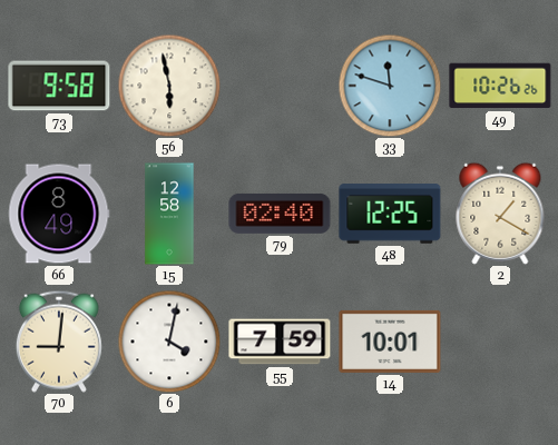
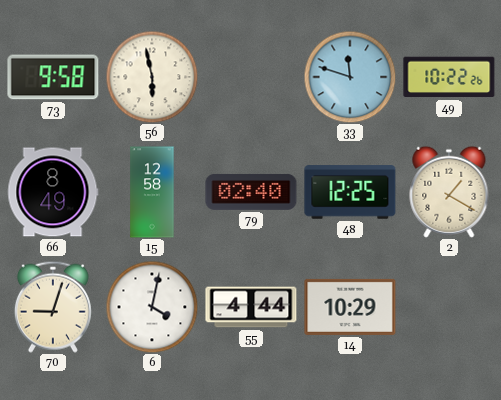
49: 10:26 -> 10:22
70: 9:01 -> 9:03
55: 7:59 -> 4:44
14: 10:01 -> 10:29
